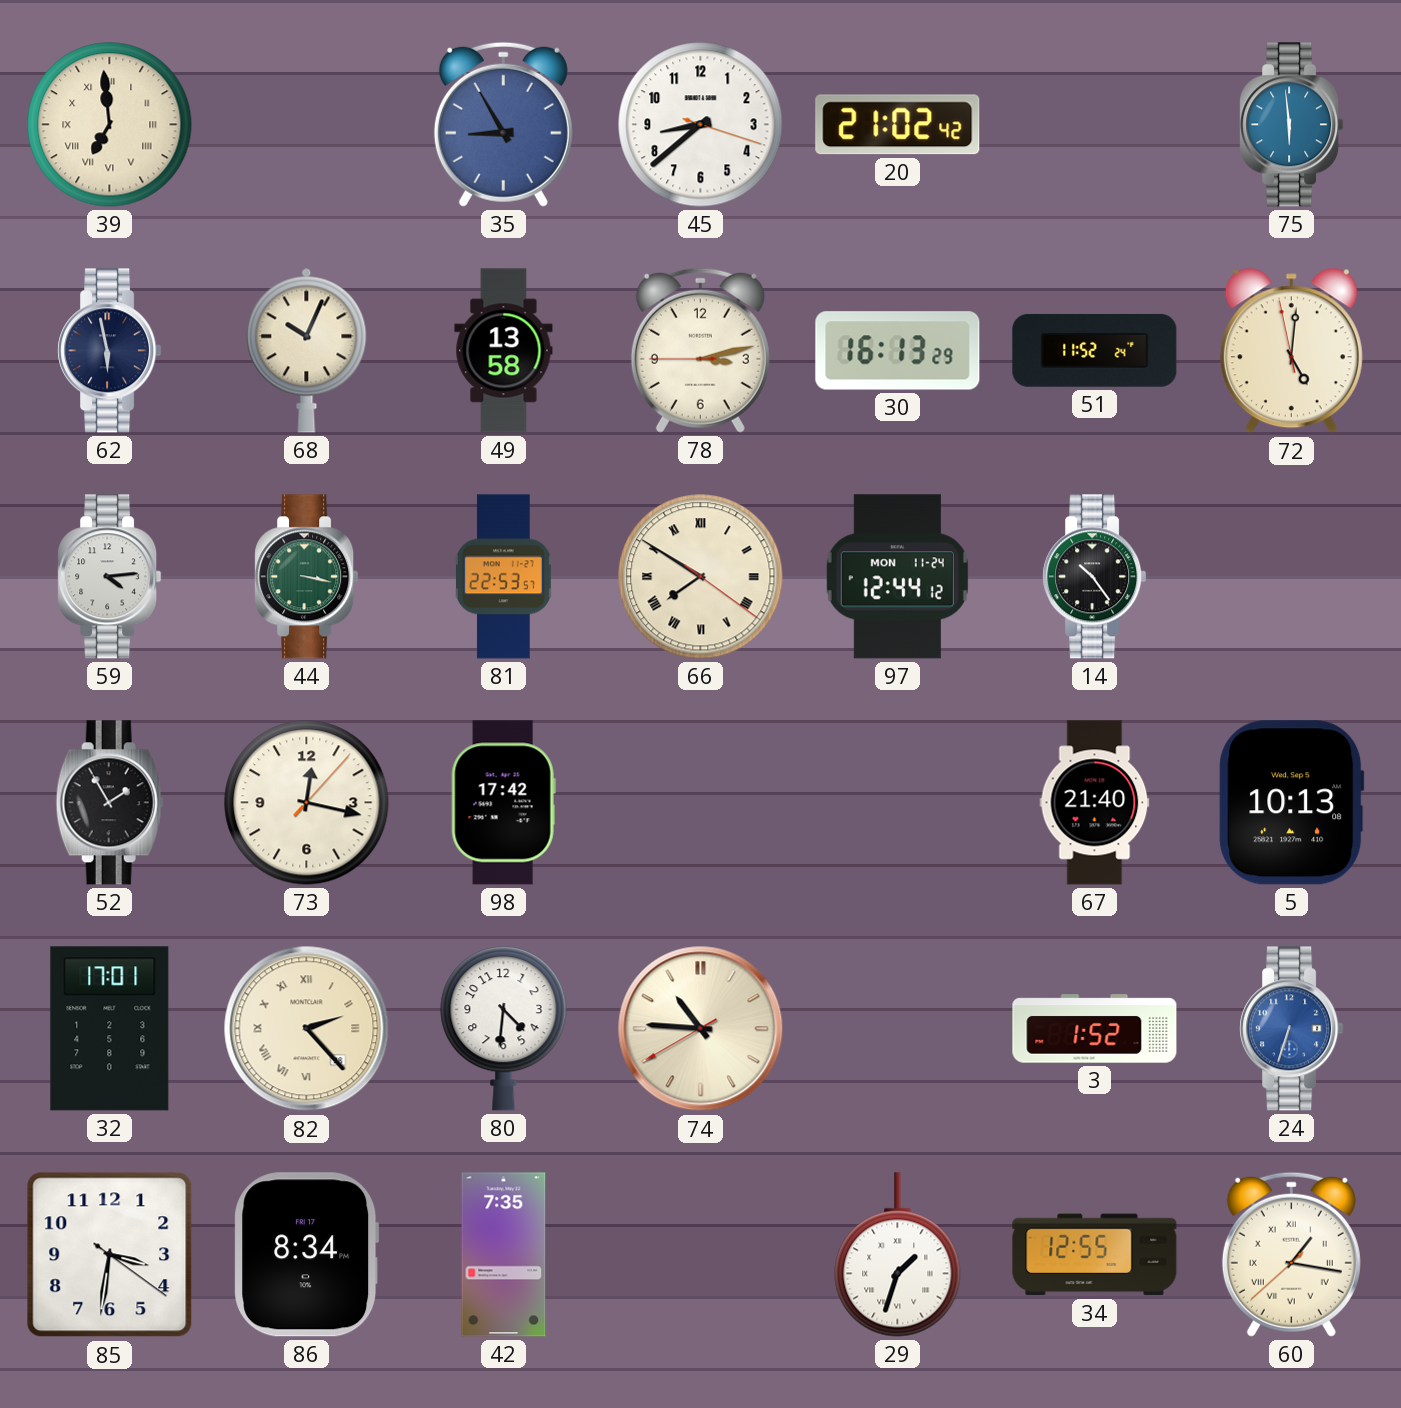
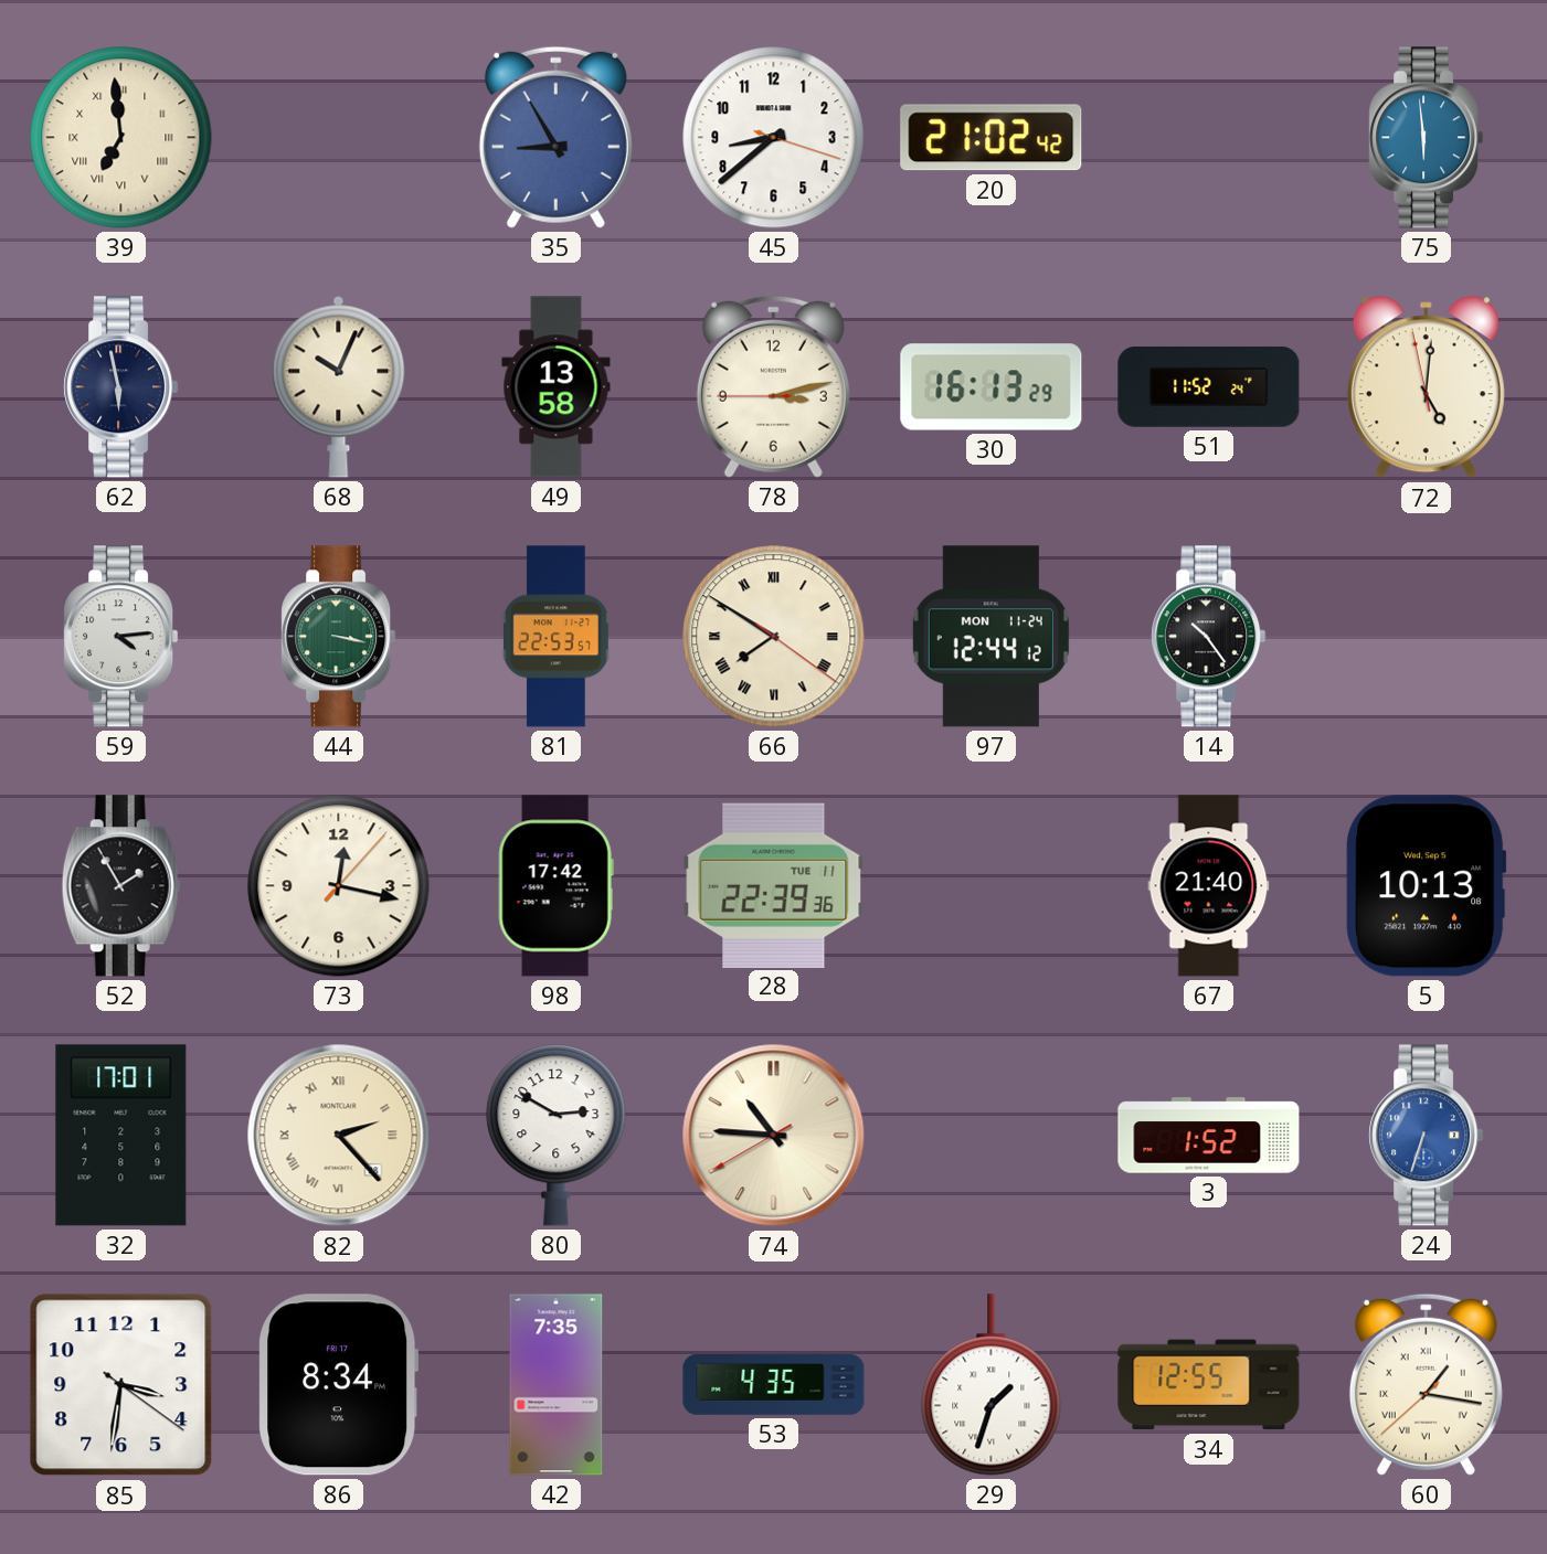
28: none -> 22:39
80: 4:31 -> 2:50
53: none -> 4:35
